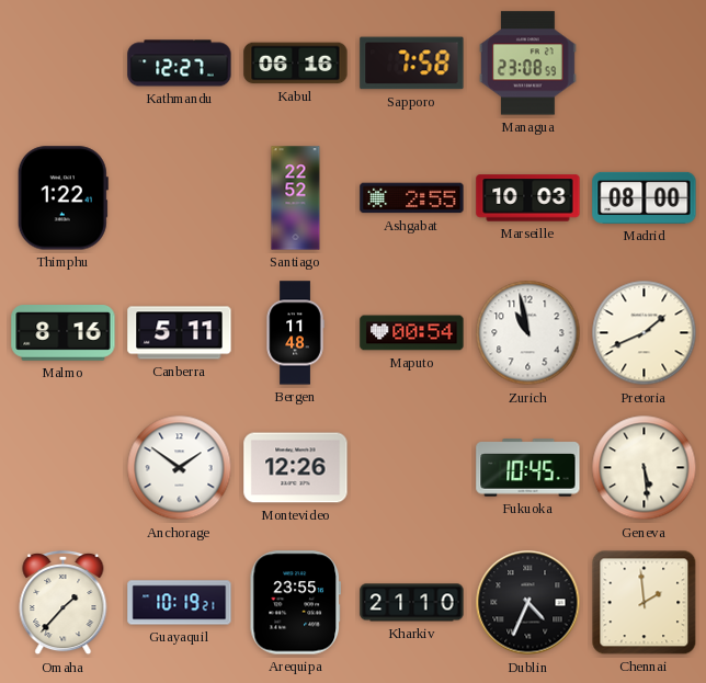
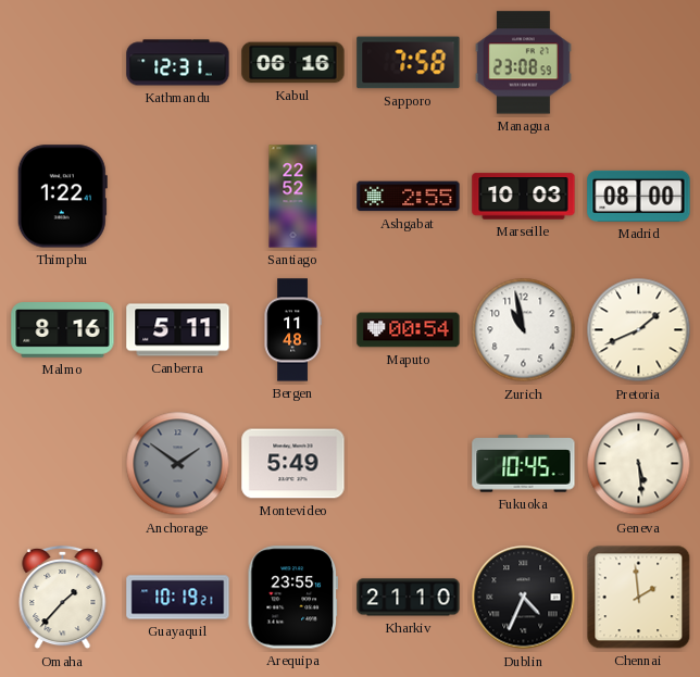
Kathmandu: 12:27 -> 12:31
Anchorage dial: white -> grey
Montevideo: 12:26 -> 5:49
